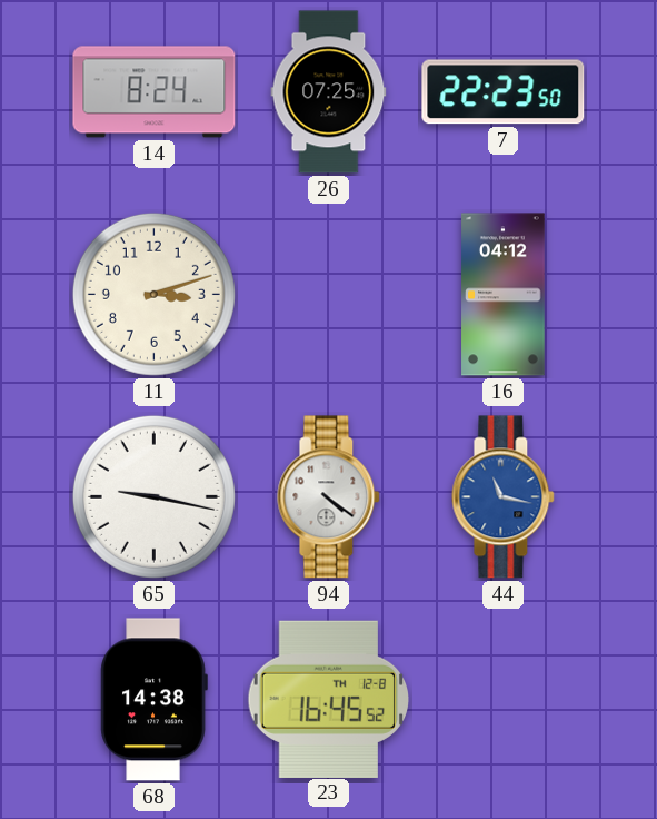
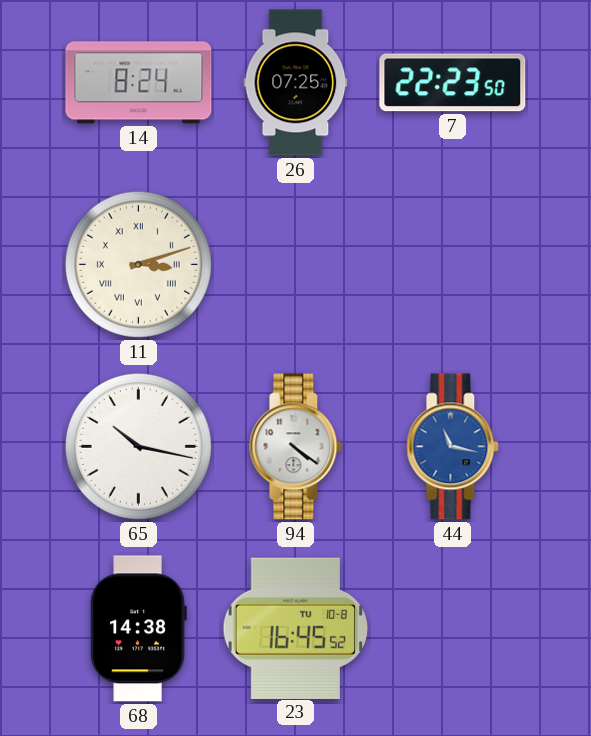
11 numerals: Arabic -> Roman
16: 04:12 -> none
65: 9:17 -> 10:17
23 date: TH 12-8 -> TU 10-8
